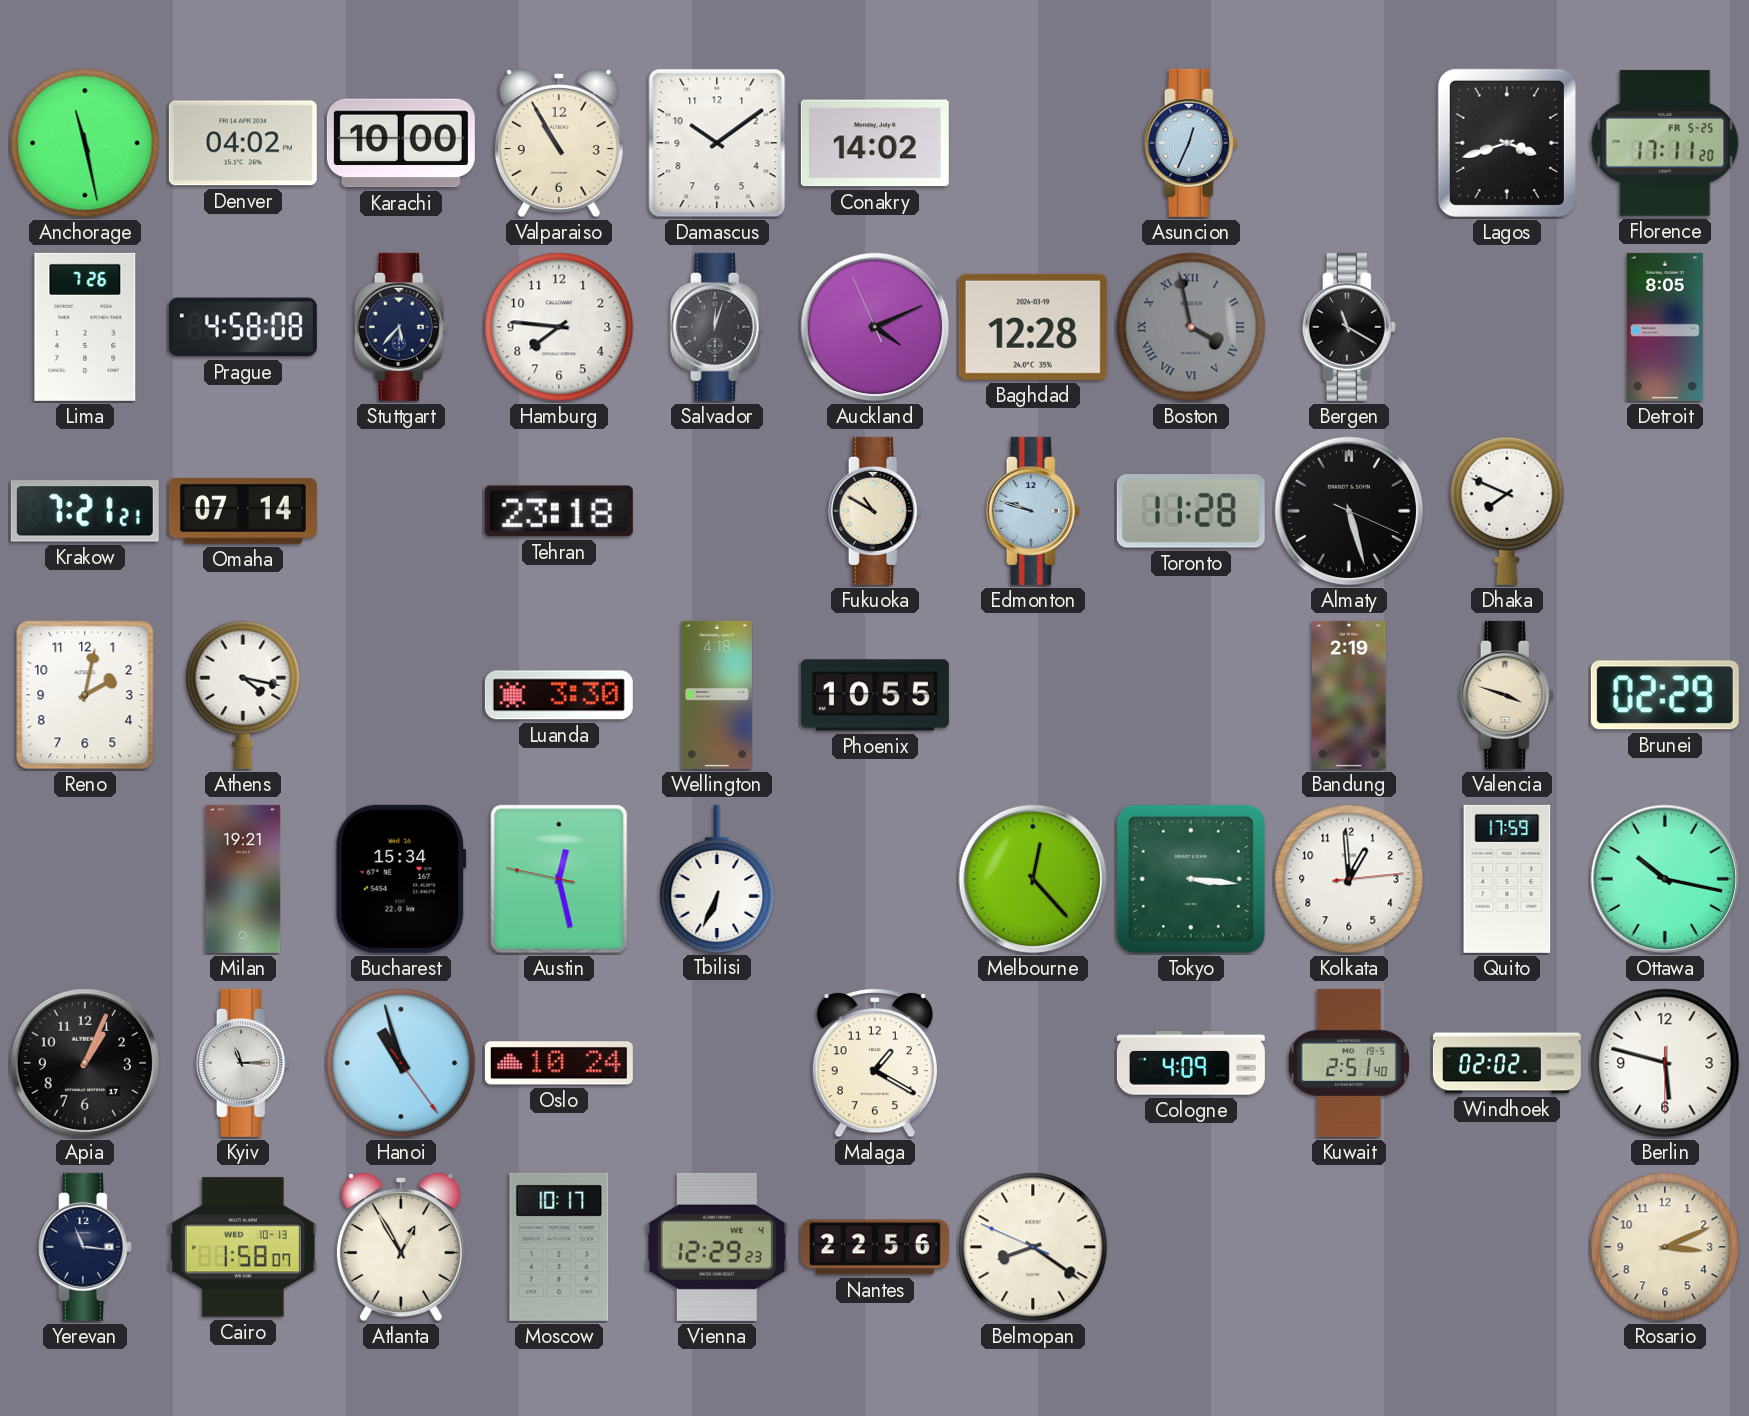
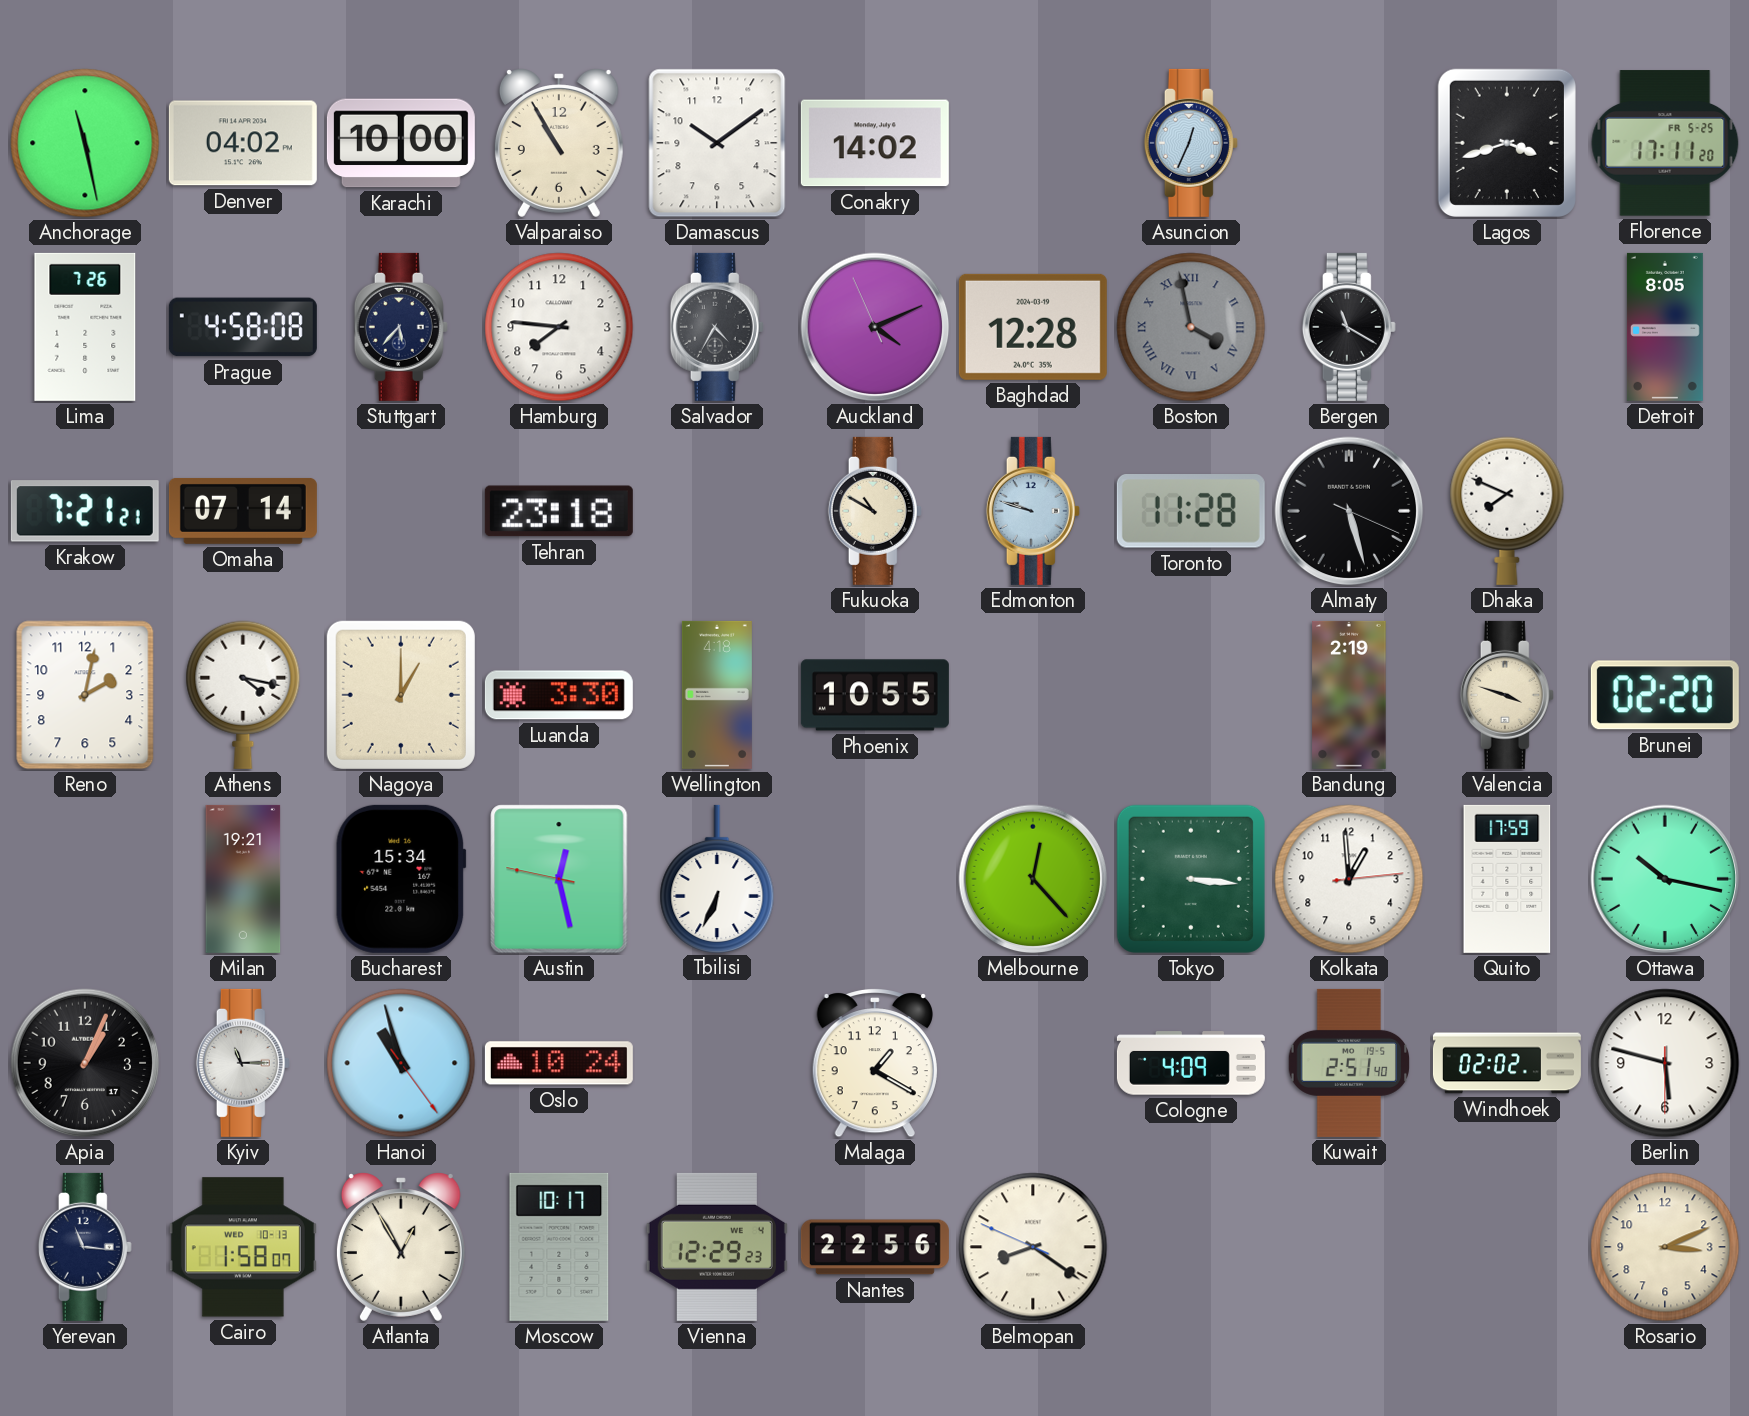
Salvador: 12:03 -> 4:35
Nagoya: none -> 1:00
Brunei: 02:29 -> 02:20
